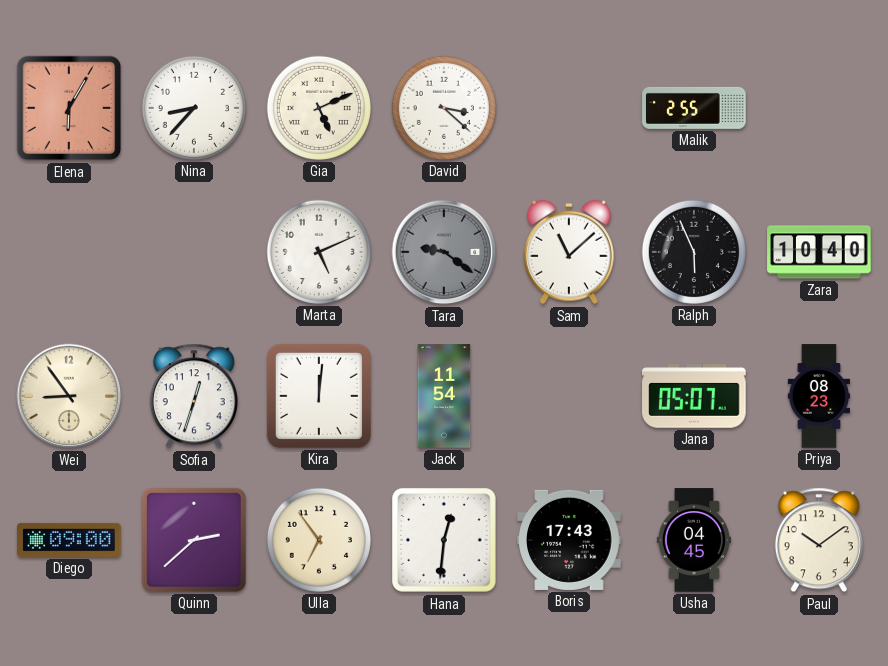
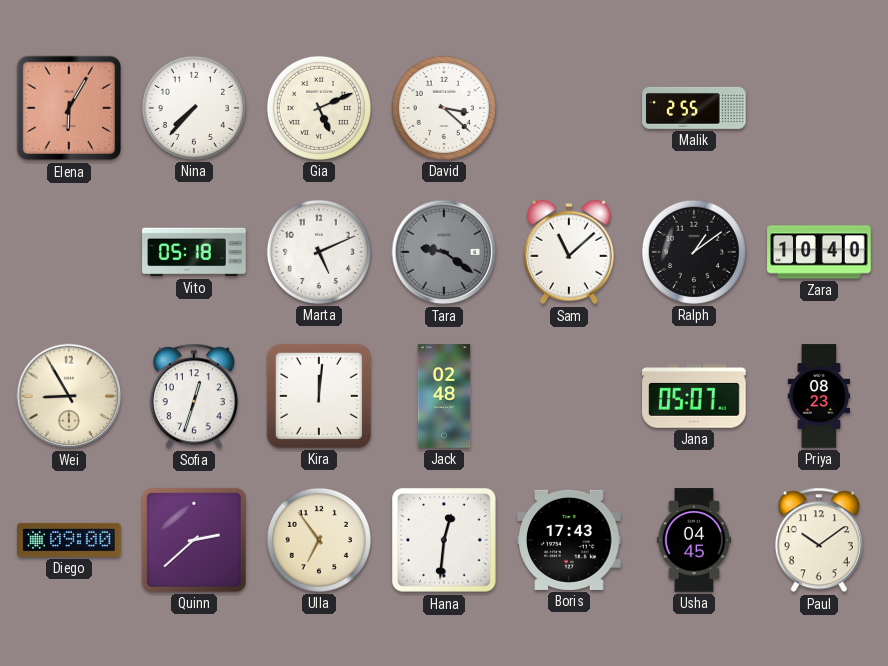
Nina: 8:37 -> 7:37
Vito: none -> 05:18
Ralph: 5:56 -> 1:09
Wei: 8:54 -> 8:55
Jack: 11:54 -> 02:48
